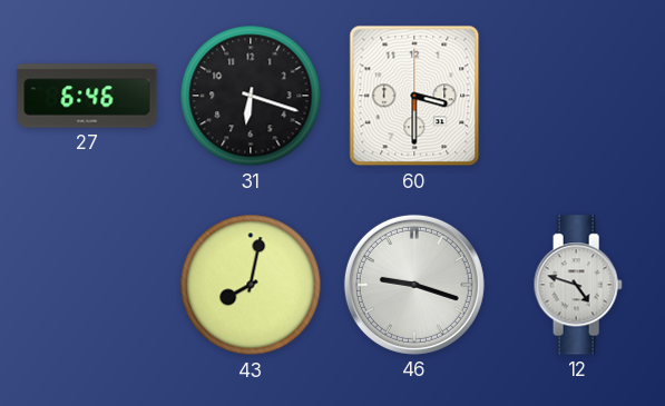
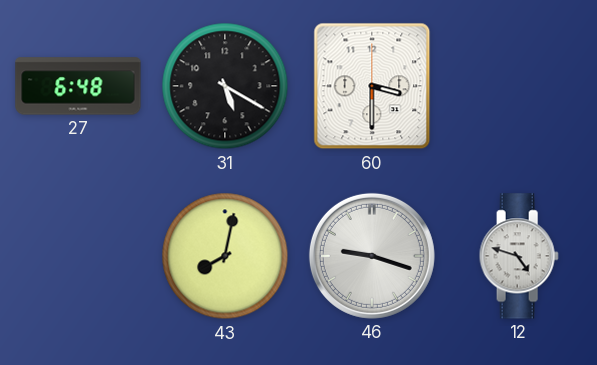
27: 6:46 -> 6:48
31: 6:18 -> 5:20
